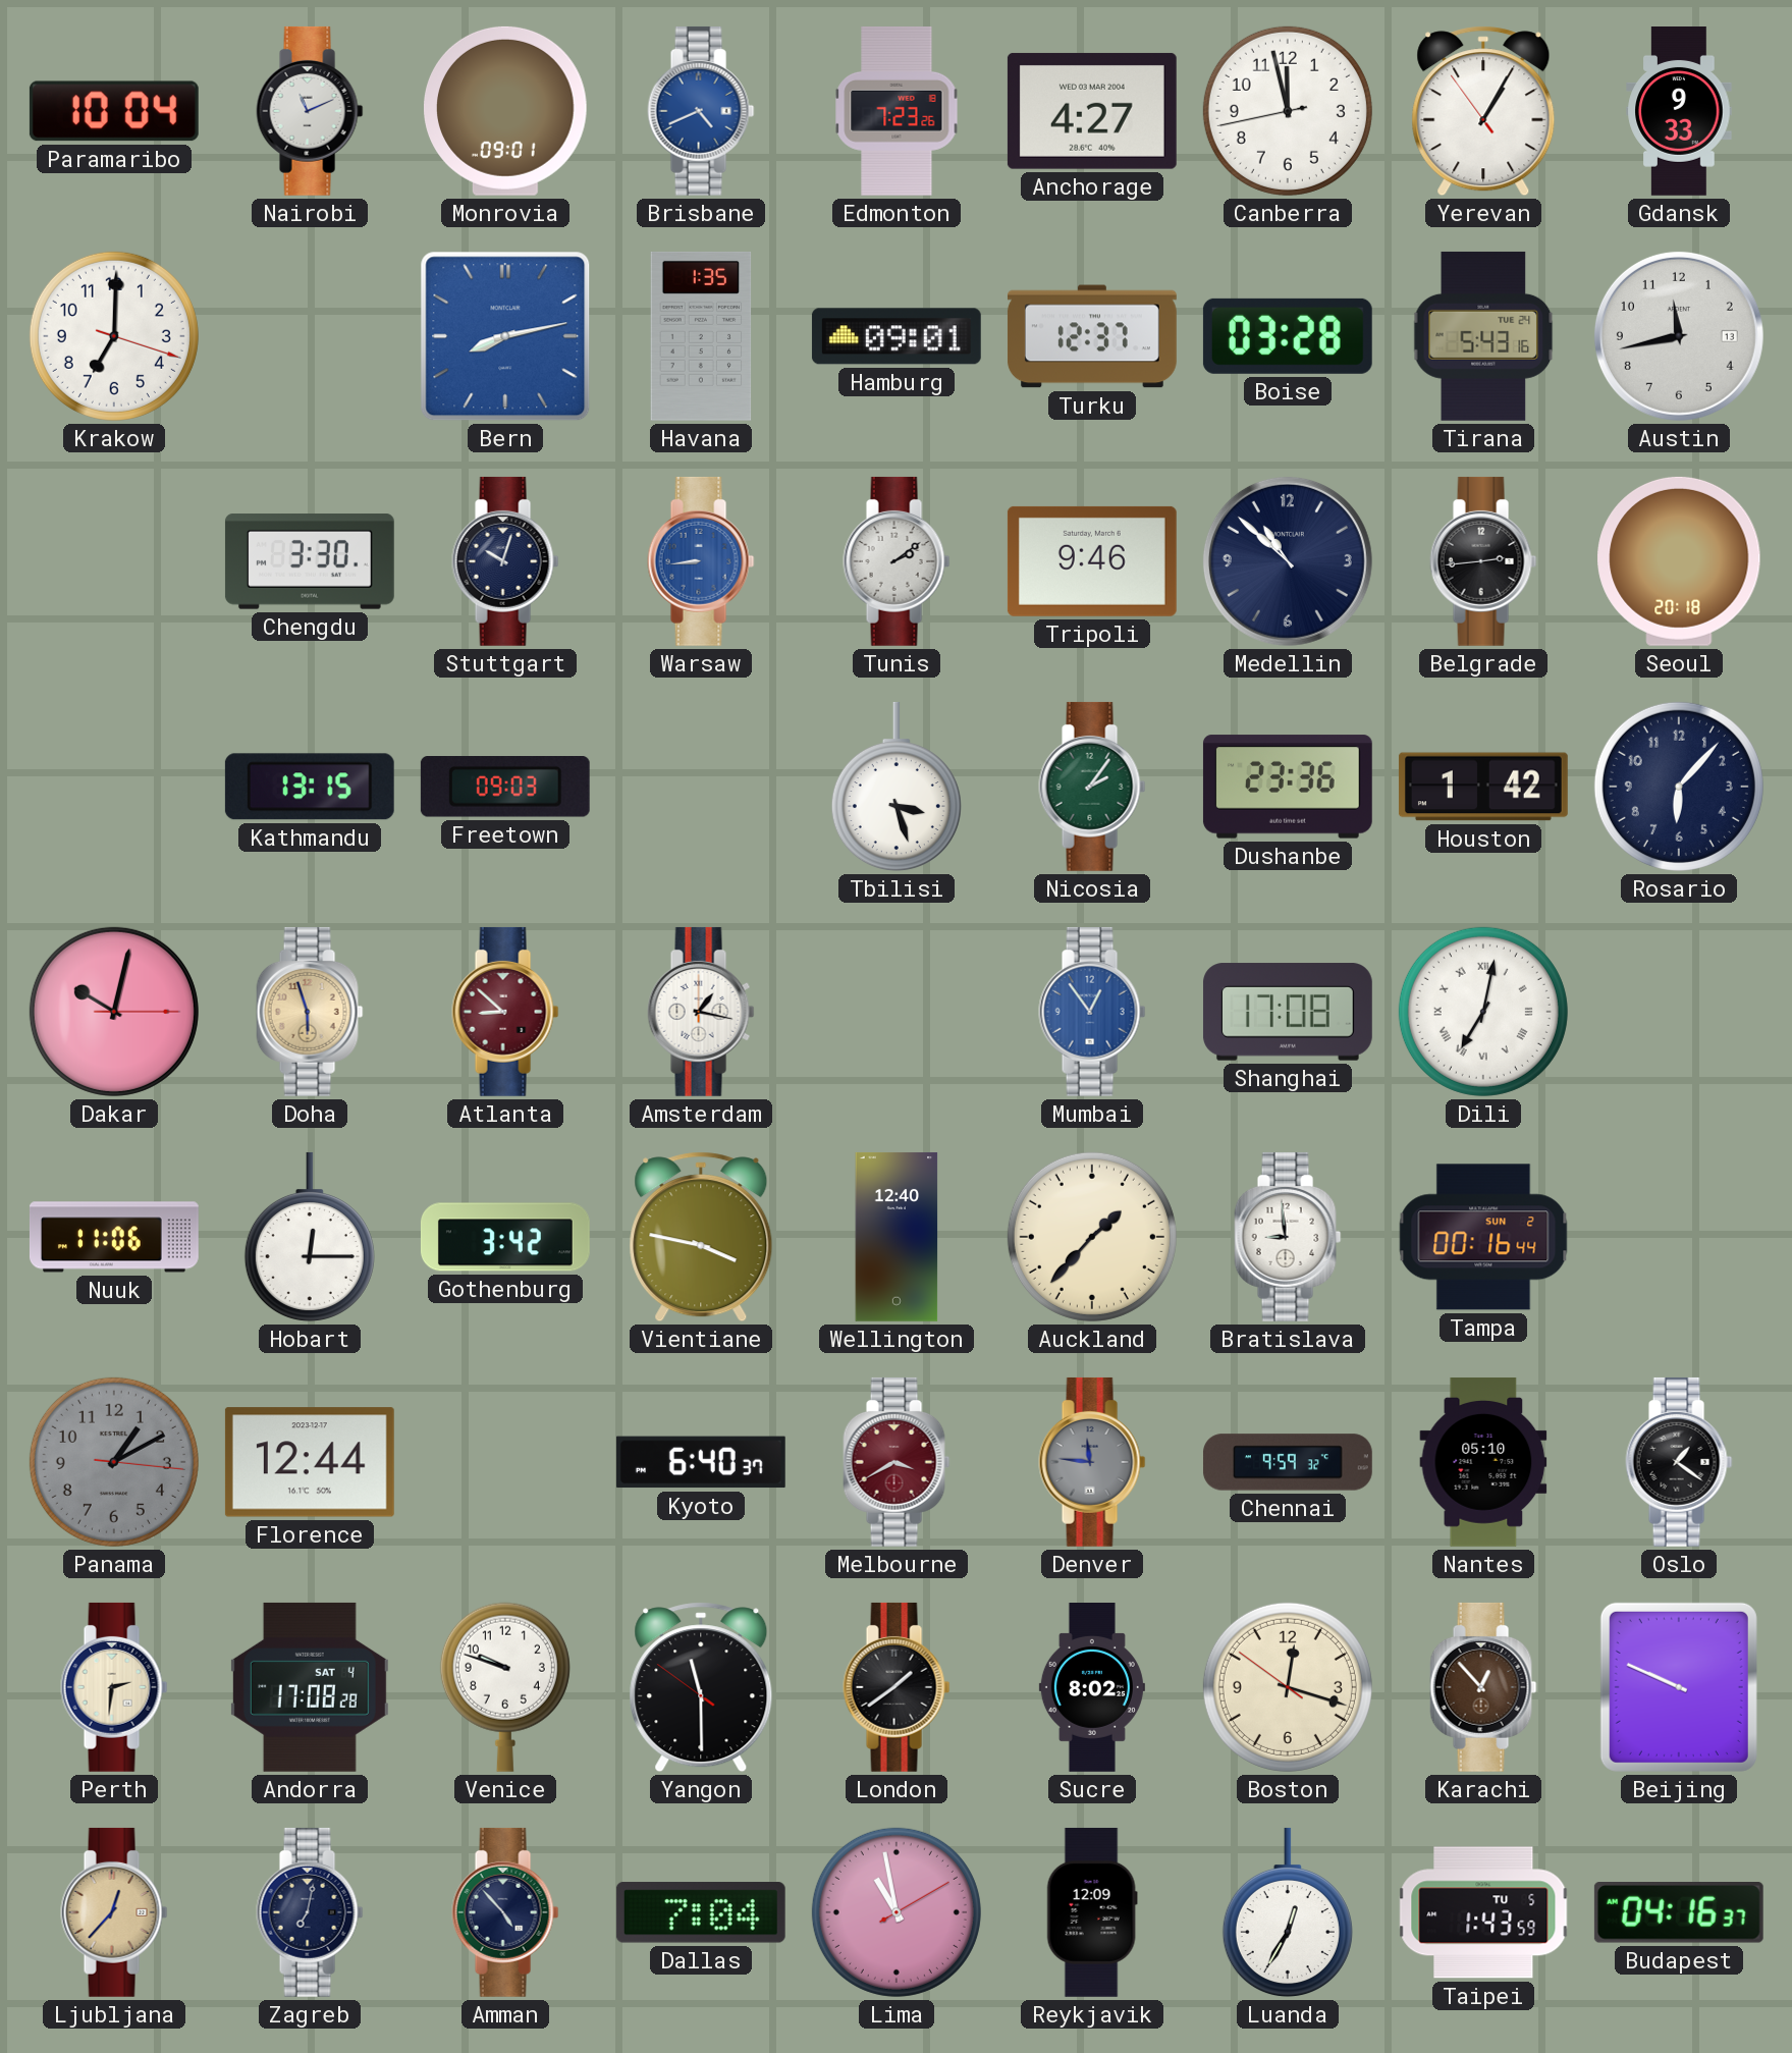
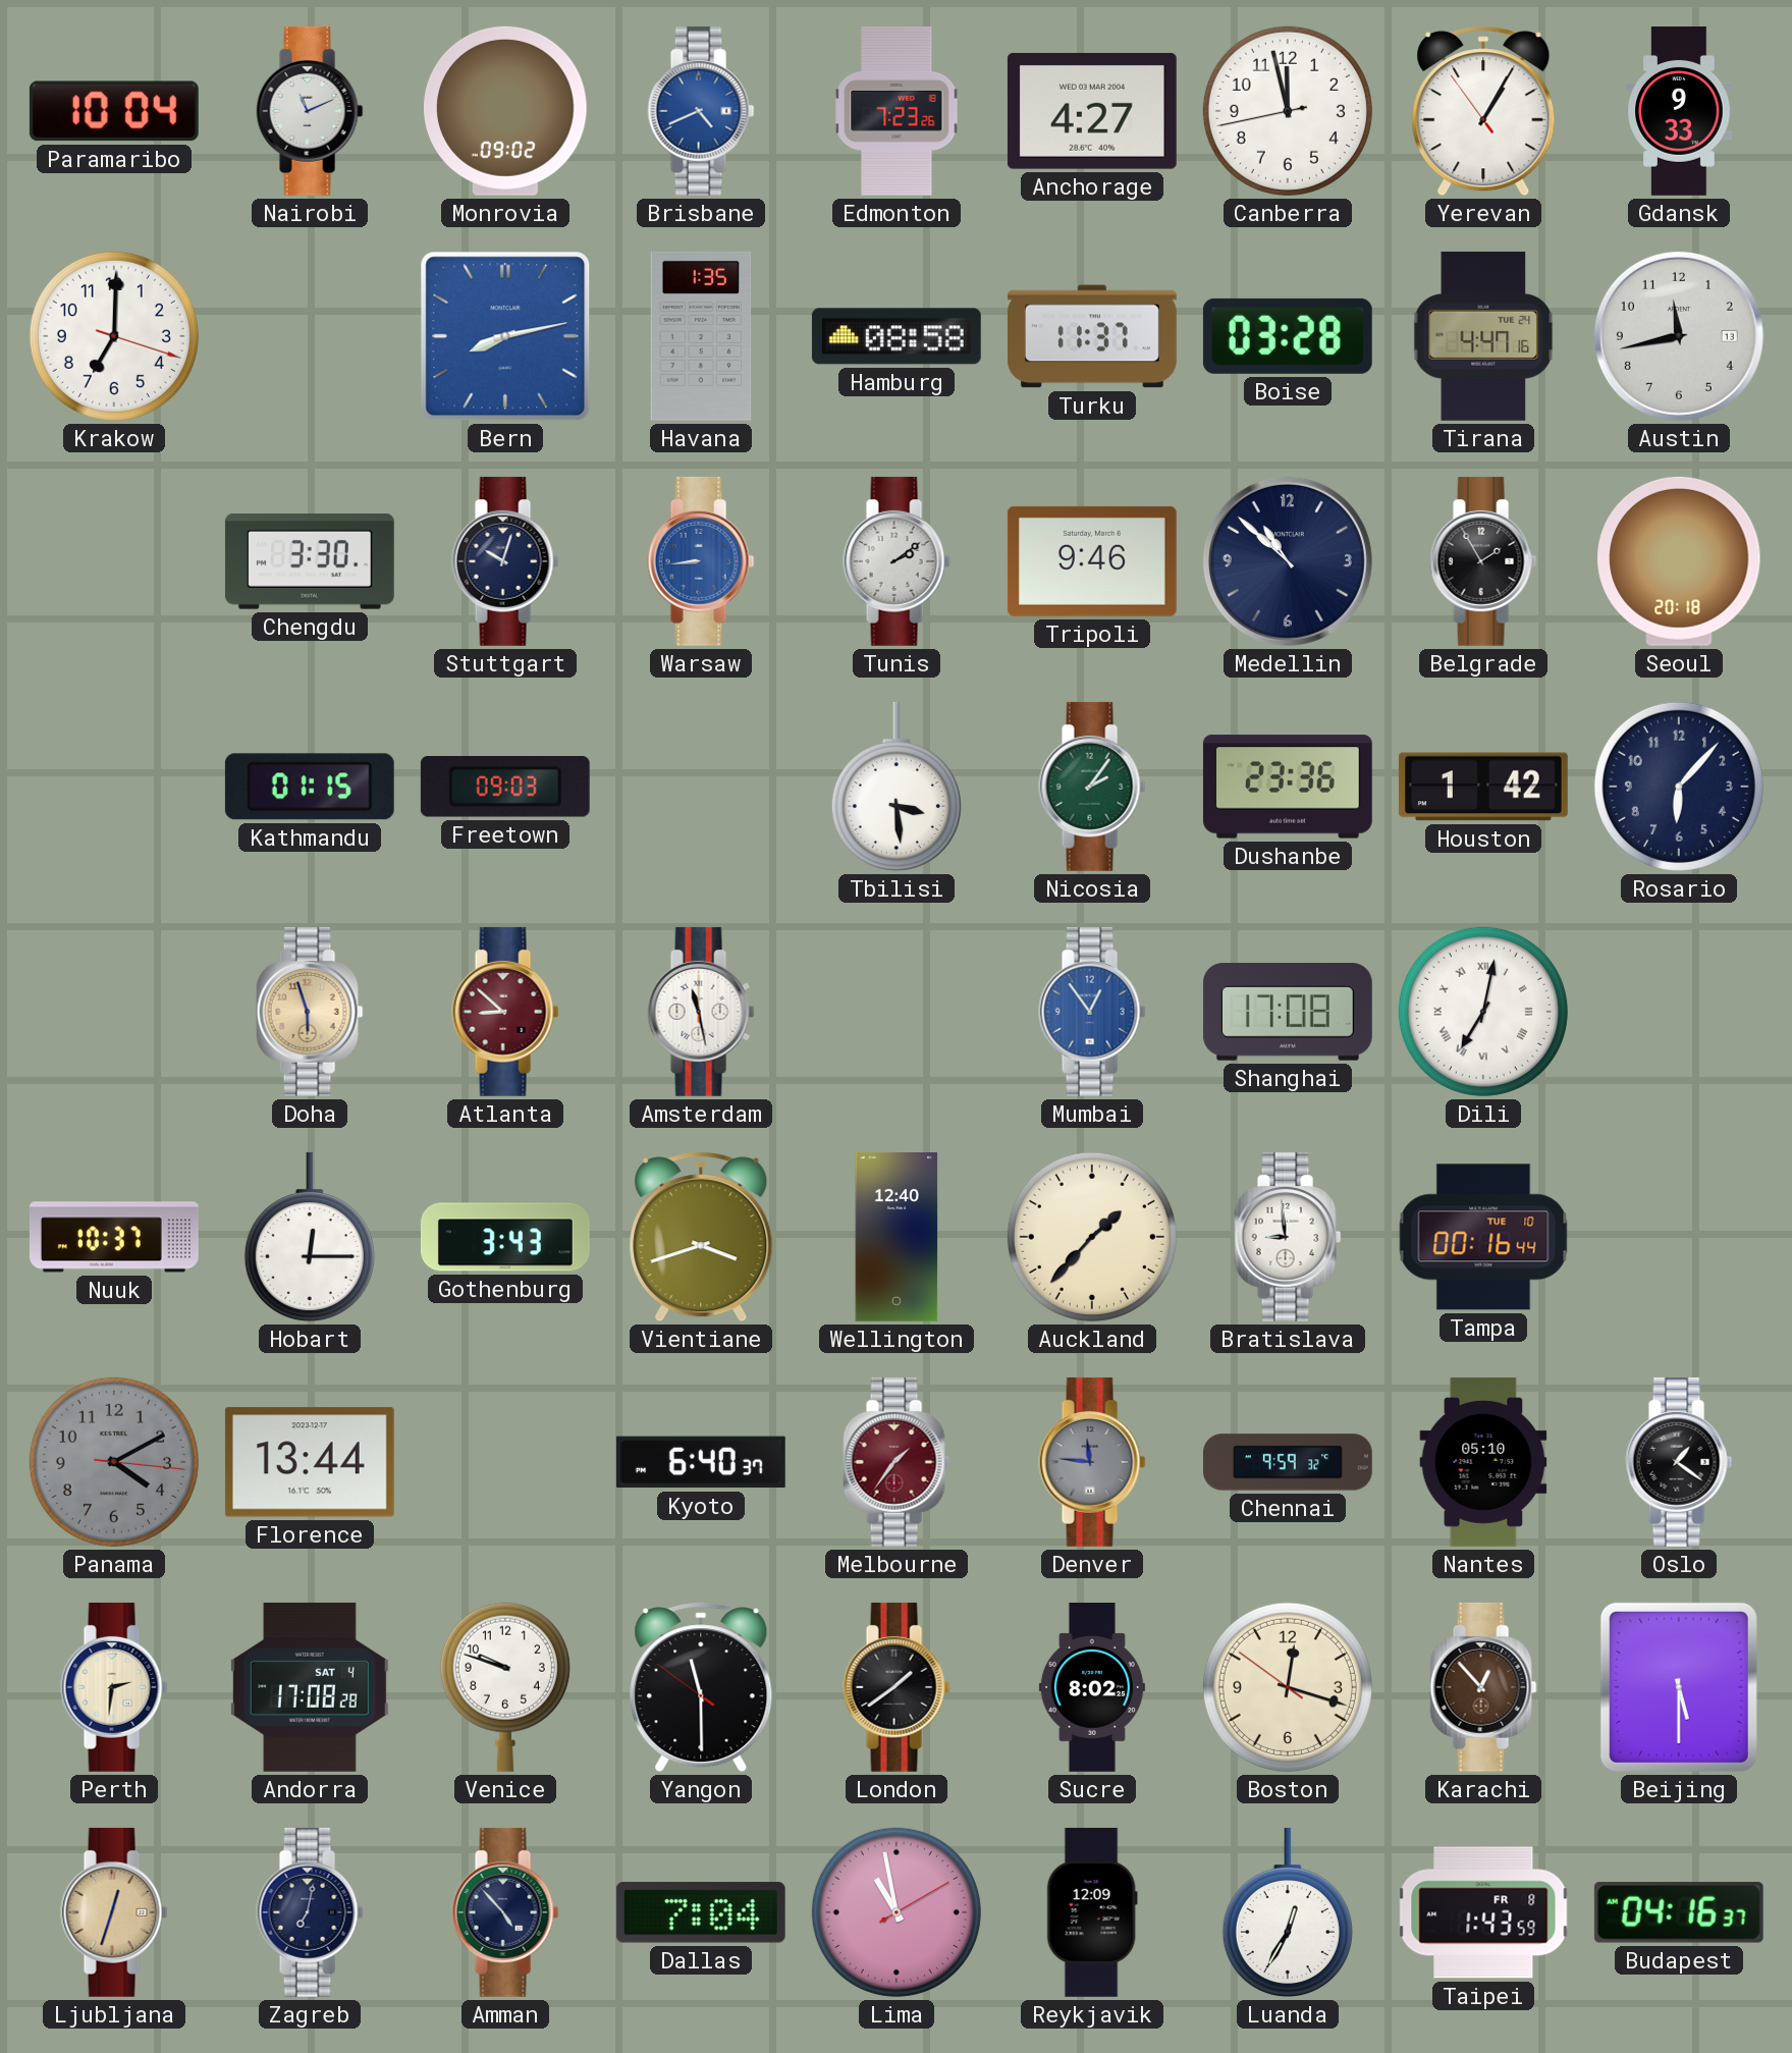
Monrovia: 09:01 -> 09:02
Hamburg: 09:01 -> 08:58
Turku: 12:37 -> 11:37
Tirana: 5:43 -> 4:47
Belgrade: 2:44 -> 1:55
Kathmandu: 13:15 -> 01:15
Tbilisi: 3:27 -> 3:29
Dakar: 10:02 -> none
Amsterdam: 1:17 -> 11:28
Nuuk: 11:06 -> 10:37
Gothenburg: 3:42 -> 3:43
Vientiane: 3:47 -> 3:42
Tampa date: SUN 2 -> TUE 10
Panama: 1:10 -> 4:10
Florence: 12:44 -> 13:44
Melbourne: 3:40 -> 1:36
Beijing: 9:49 -> 5:30
Ljubljana: 12:37 -> 12:33
Taipei date: TU 5 -> FR 8
